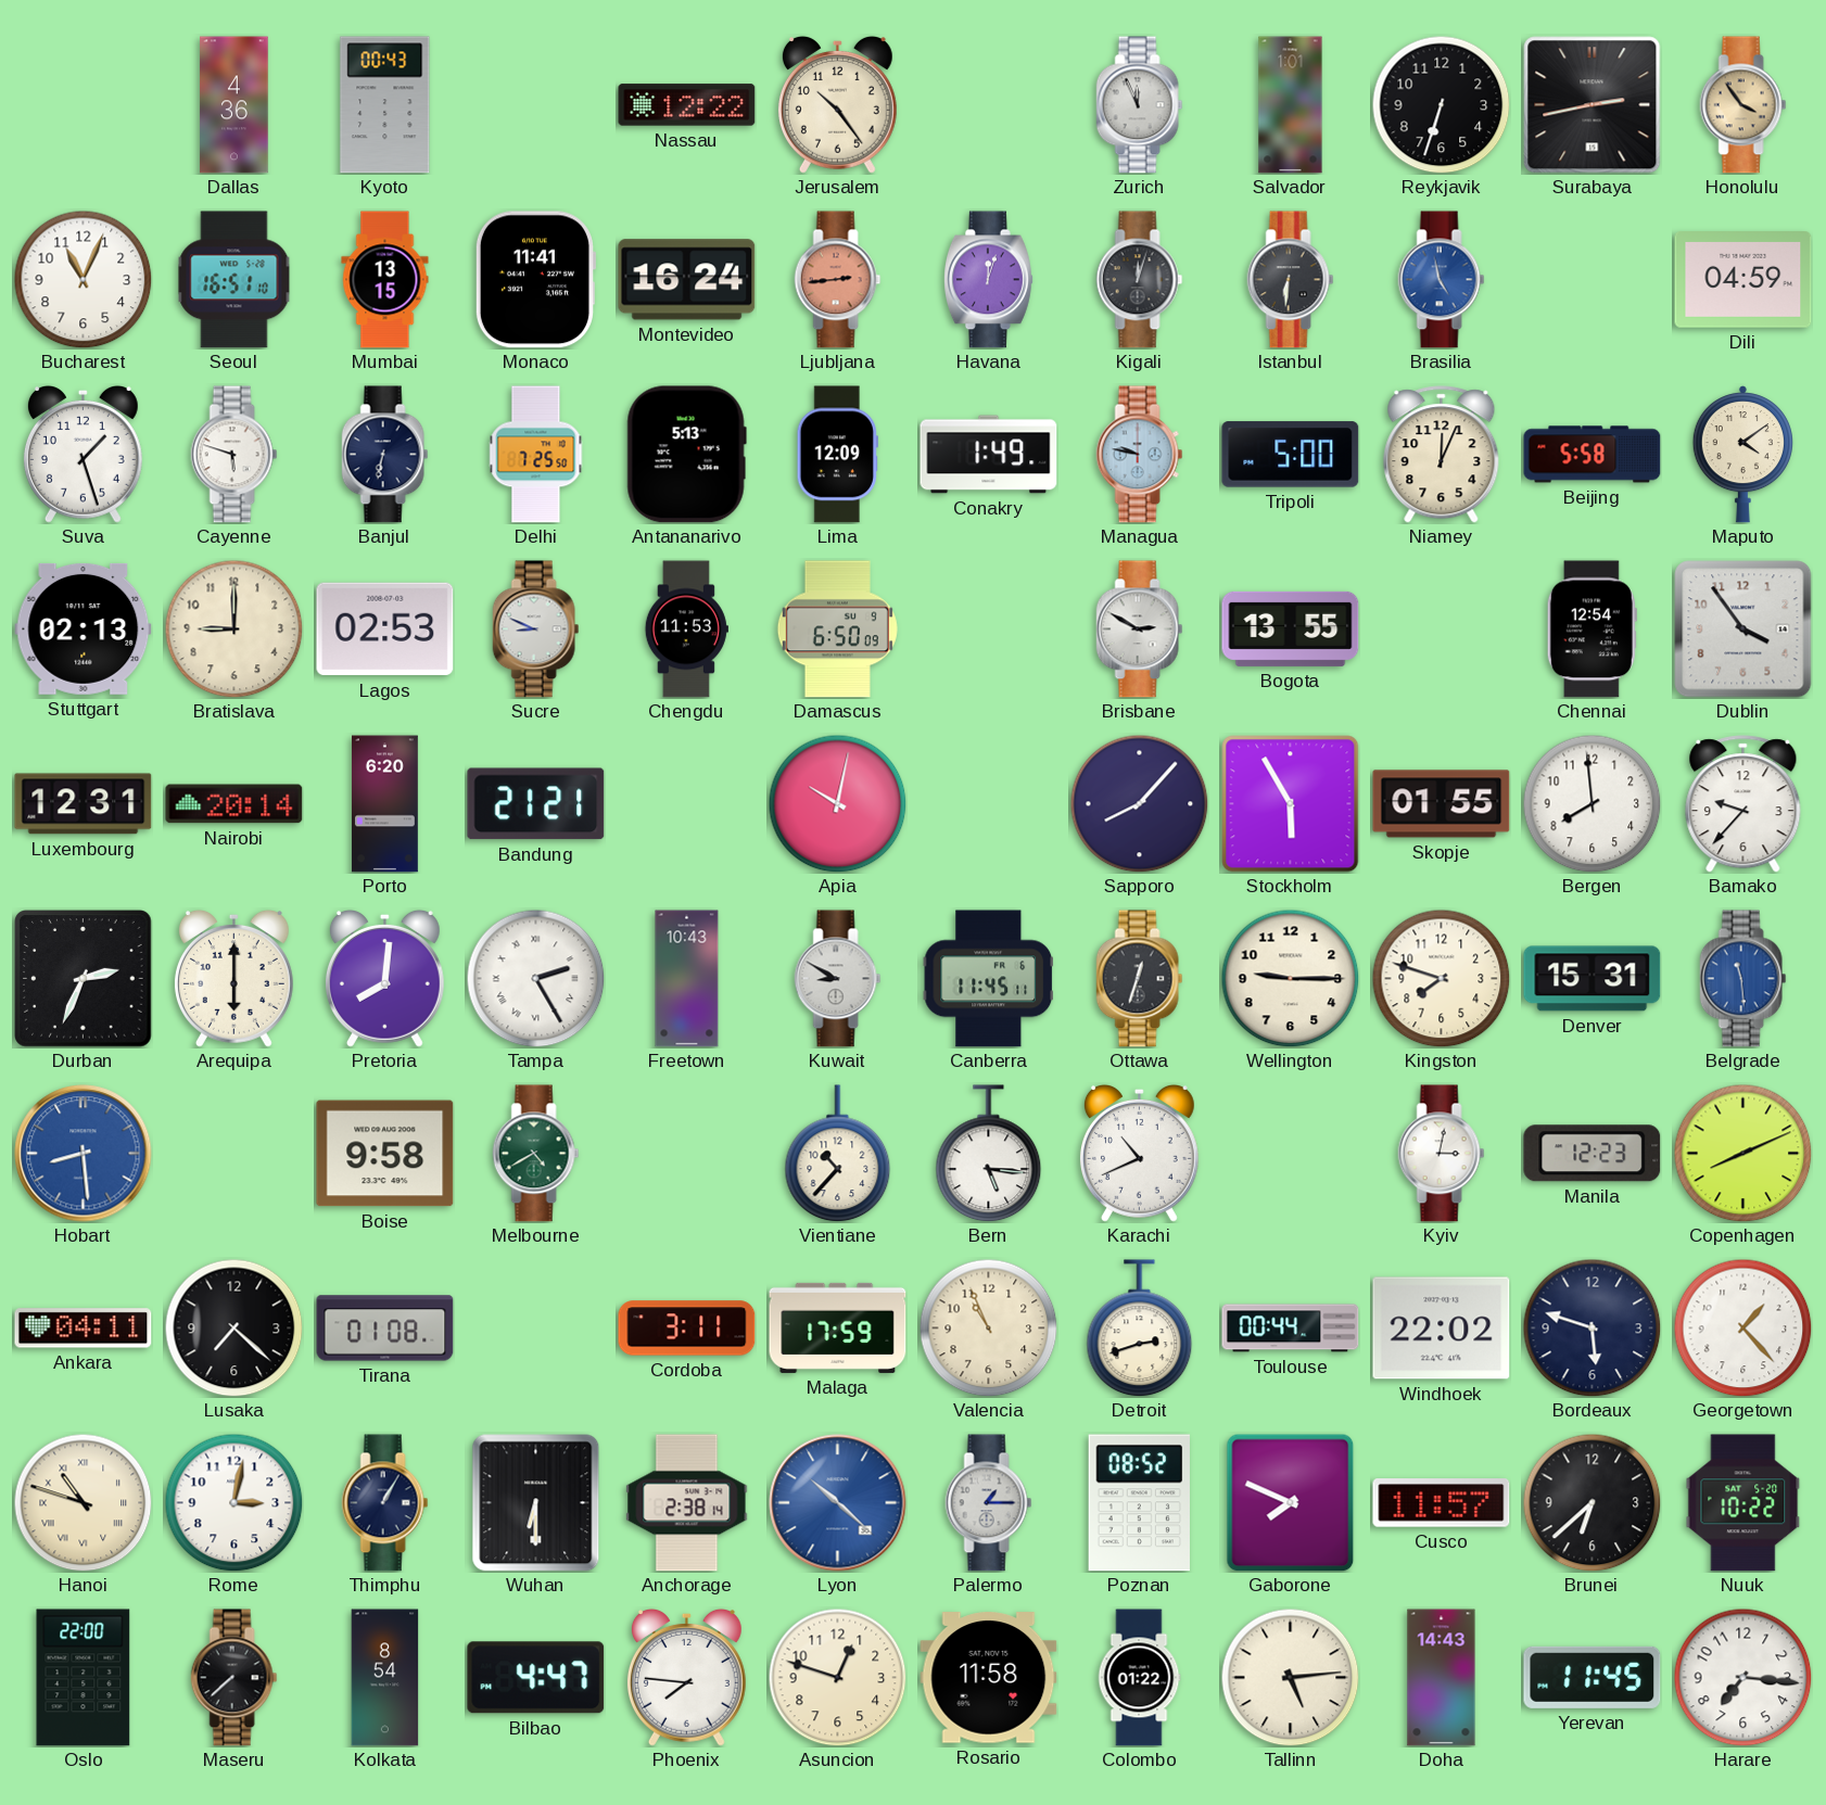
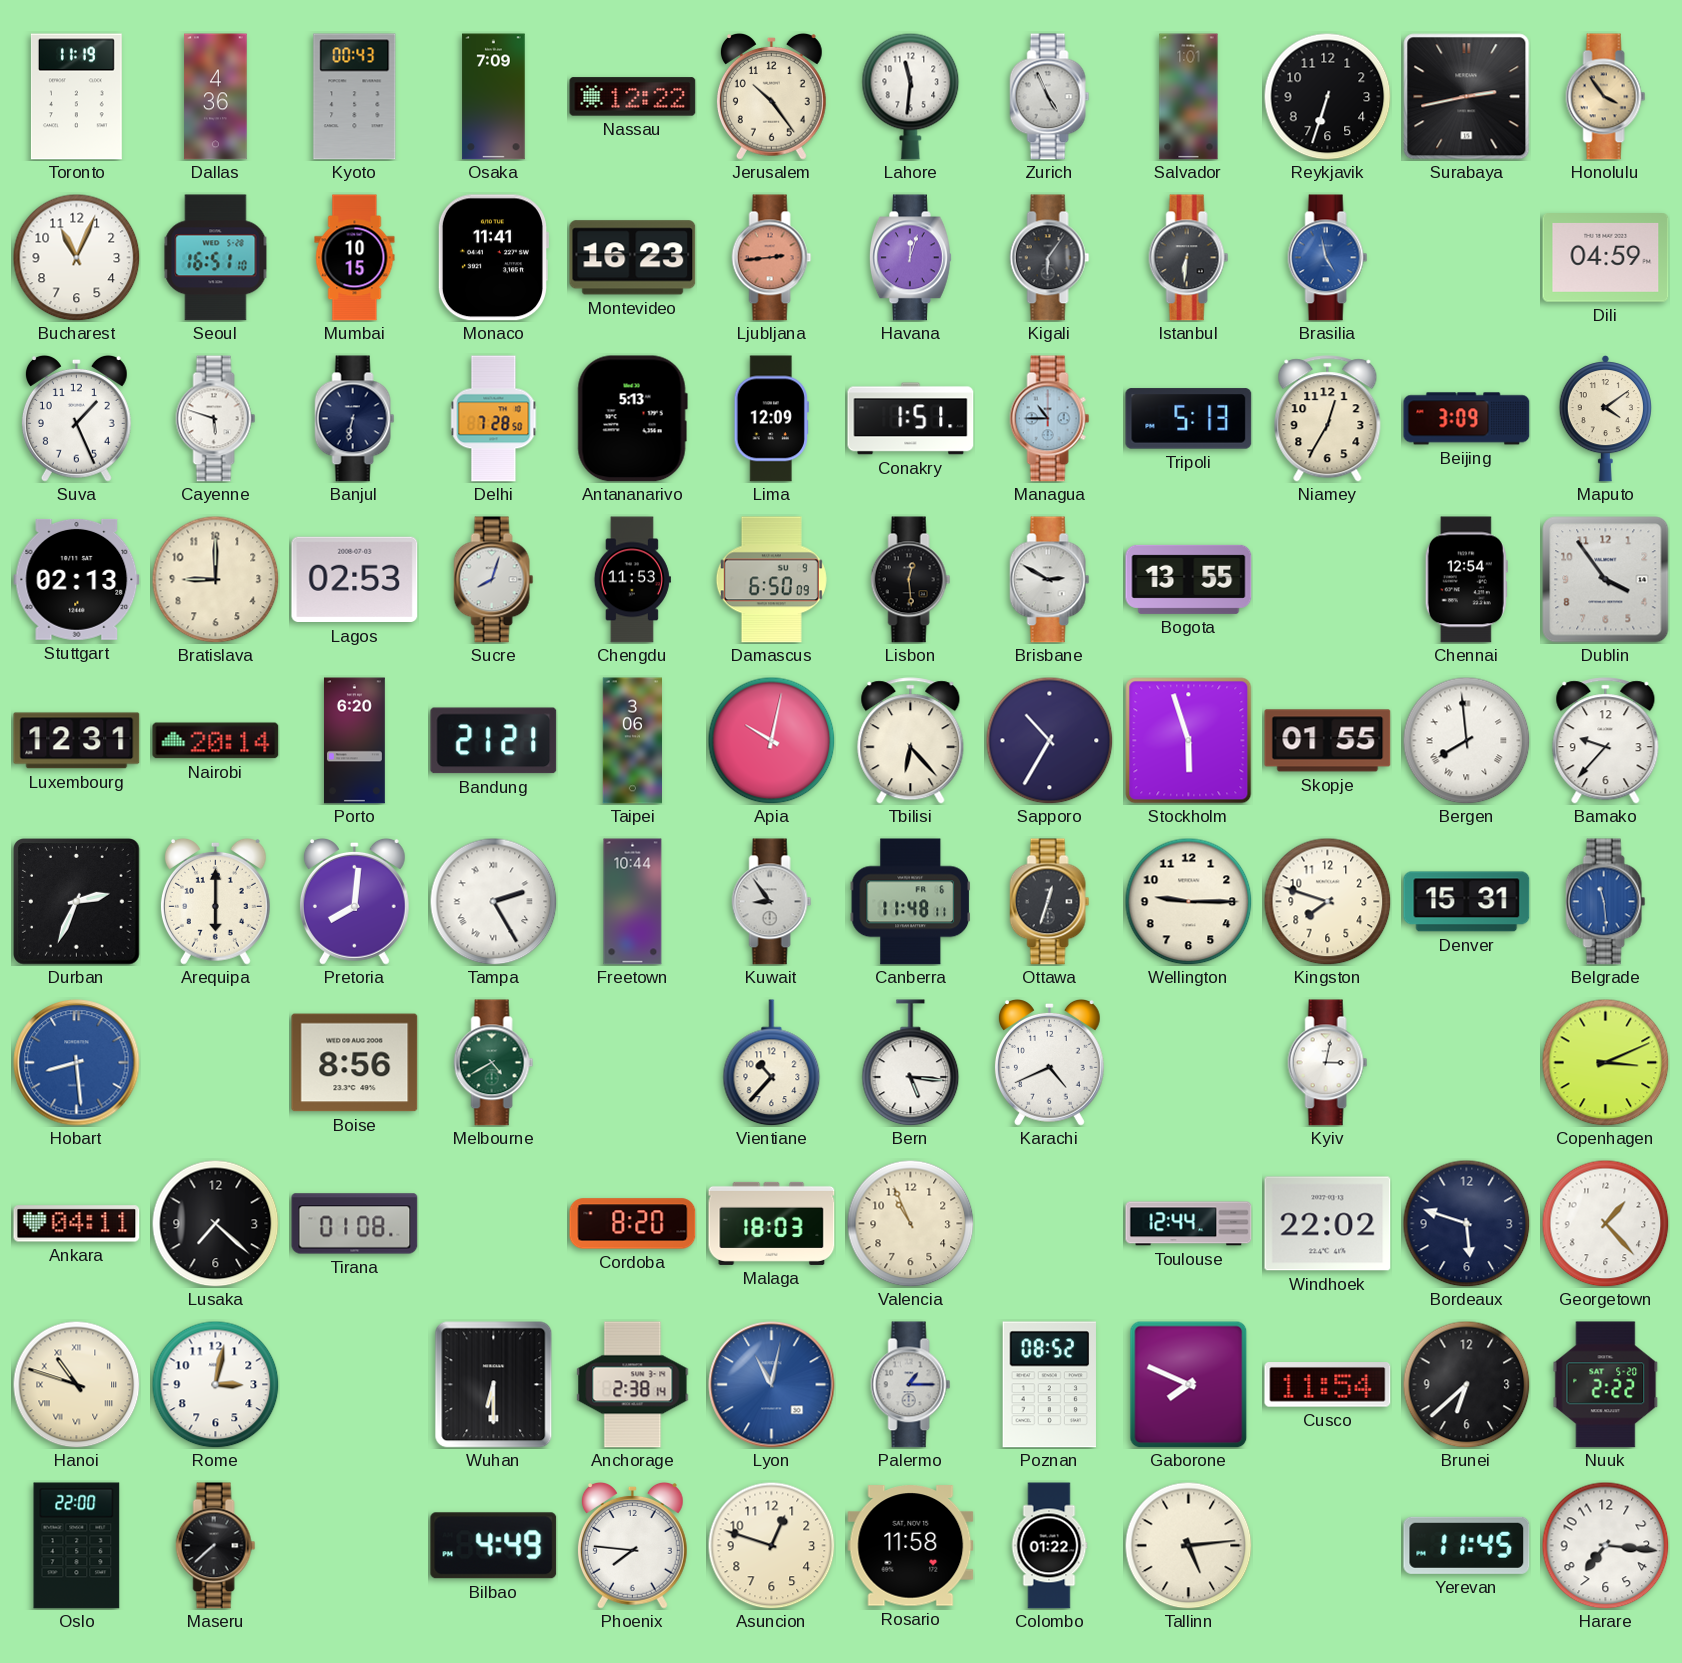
Toronto: none -> 11:19
Osaka: none -> 7:09
Lahore: none -> 11:31
Zurich: 11:56 -> 4:56
Mumbai: 13:15 -> 10:15
Montevideo: 16:24 -> 16:23
Kigali: 12:03 -> 6:06
Suva: 1:27 -> 1:26
Delhi: 7:25 -> 7:28
Conakry: 1:49 -> 1:51
Managua: 9:47 -> 10:45
Tripoli: 5:00 -> 5:13
Niamey: 12:04 -> 12:35
Beijing: 5:58 -> 3:09
Sucre: 8:49 -> 8:03
Lisbon: none -> 12:29
Taipei: none -> 3:06
Tbilisi: none -> 6:23
Sapporo: 8:07 -> 10:35
Stockholm: 5:55 -> 5:57
Bergen numerals: Arabic -> Roman
Freetown: 10:43 -> 10:44
Kuwait: 8:50 -> 8:54
Canberra: 11:45 -> 11:48
Boise: 9:58 -> 8:56
Karachi: 10:41 -> 4:41
Manila: 12:23 -> none
Copenhagen: 8:11 -> 3:11
Cordoba: 3:11 -> 8:20
Malaga: 17:59 -> 18:03
Detroit: 2:42 -> none
Toulouse: 00:44 -> 12:44
Thimphu: 1:05 -> none
Lyon: 10:22 -> 11:02
Cusco: 11:57 -> 11:54
Nuuk: 10:22 -> 2:22
Kolkata: 8:54 -> none
Bilbao: 4:47 -> 4:49
Doha: 14:43 -> none
